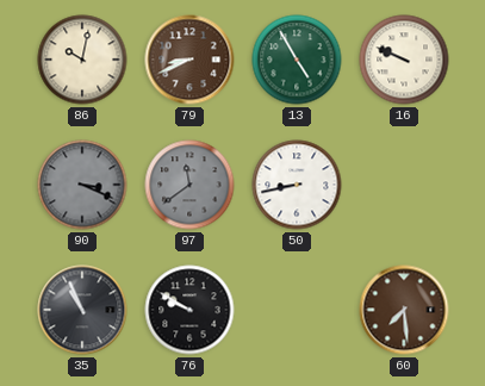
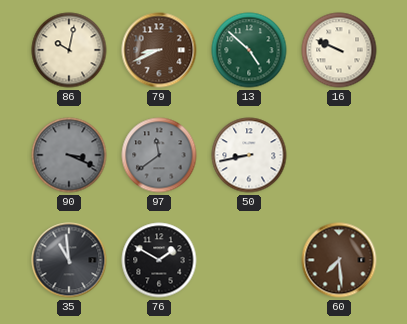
13: 4:55 -> 4:52
35: 10:56 -> 10:59
76: 9:50 -> 1:50
